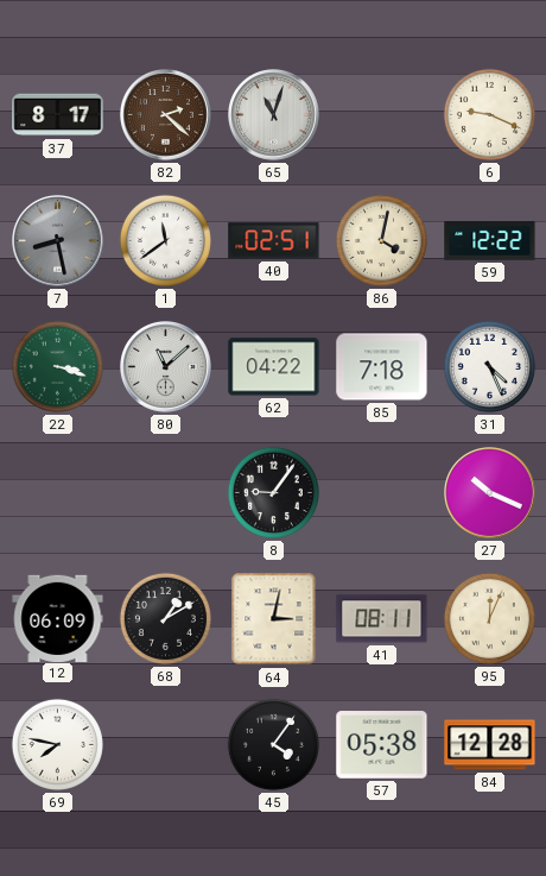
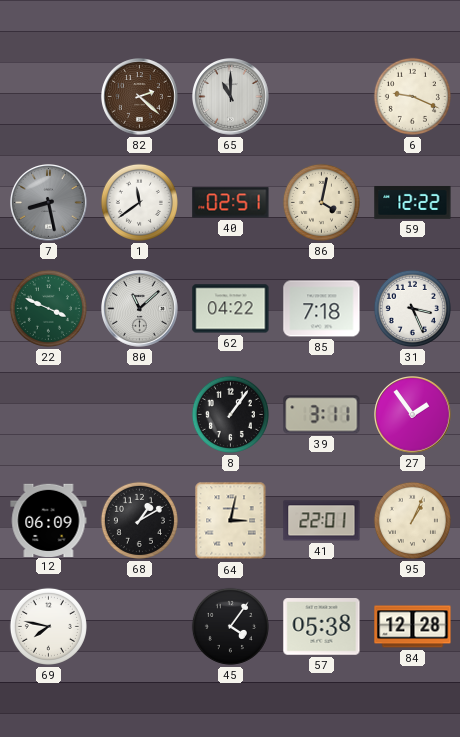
37: 8:17 -> none
65: 11:03 -> 11:00
22: 3:18 -> 3:49
31: 4:26 -> 3:26
8: 9:06 -> 1:06
39: none -> 3:11
27: 10:19 -> 1:54
41: 08:11 -> 22:01
95: 12:04 -> 1:04
